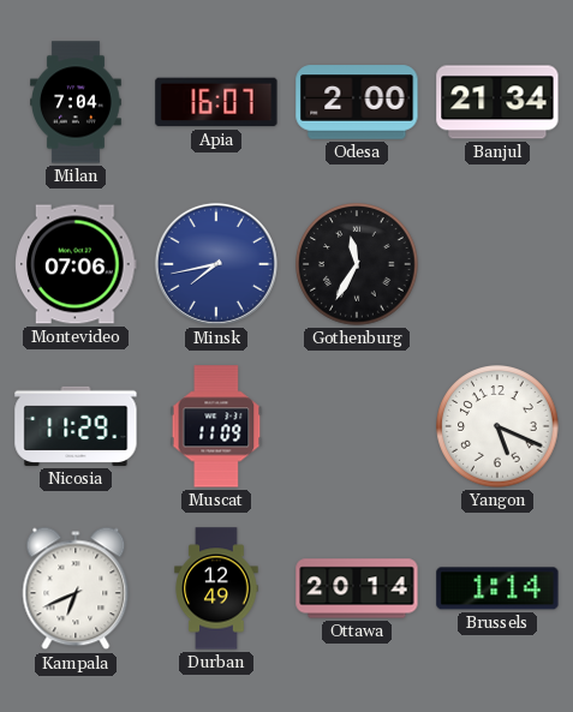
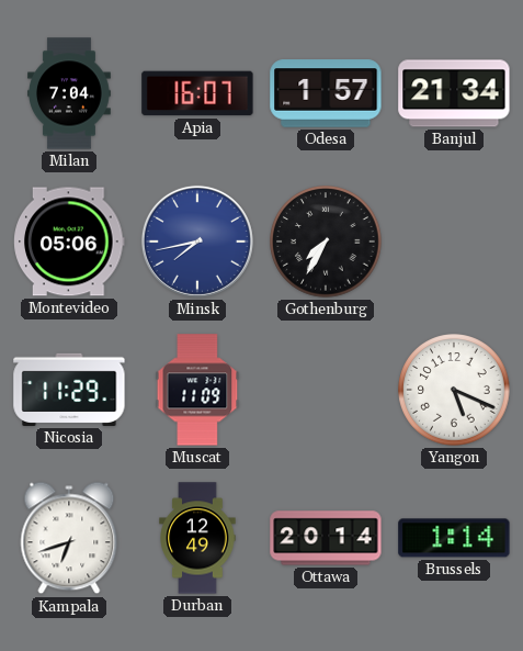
Odesa: 2:00 -> 1:57
Montevideo: 07:06 -> 05:06
Gothenburg: 11:35 -> 7:35
Kampala: 6:41 -> 6:42
